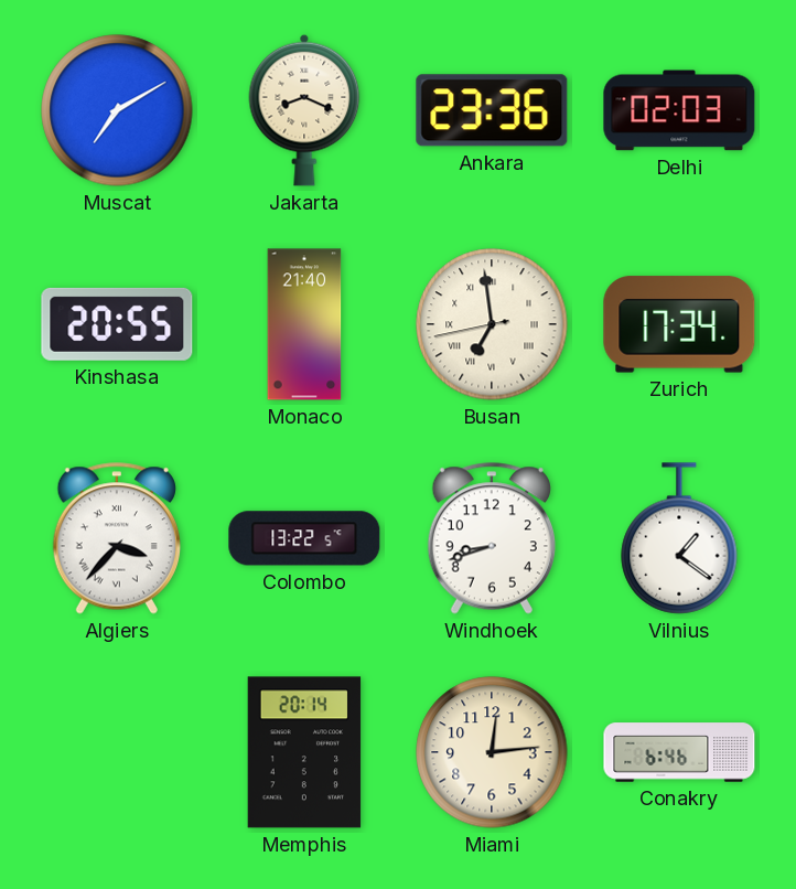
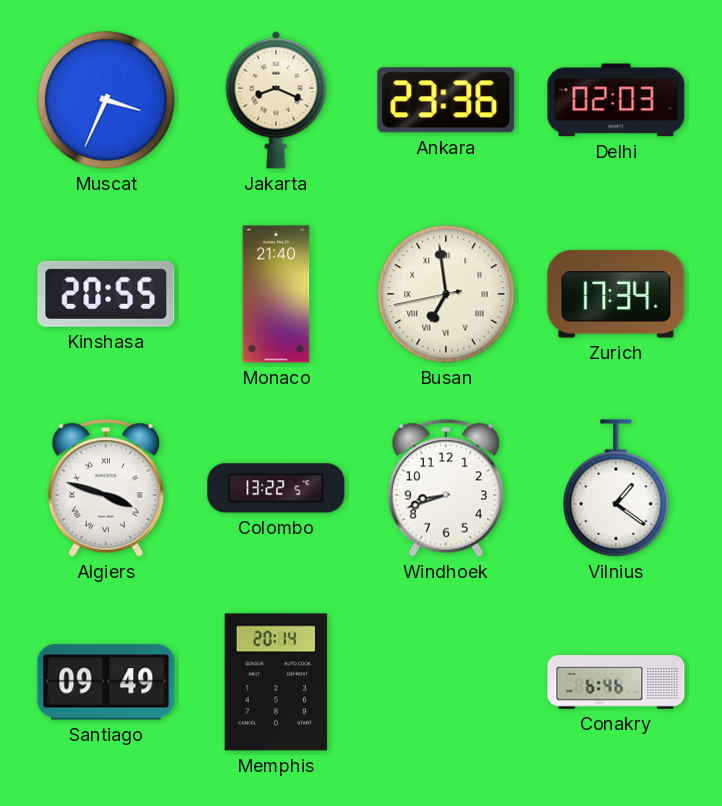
Muscat: 7:10 -> 3:34
Algiers: 3:37 -> 3:48
Santiago: none -> 09:49
Miami: 12:14 -> none
